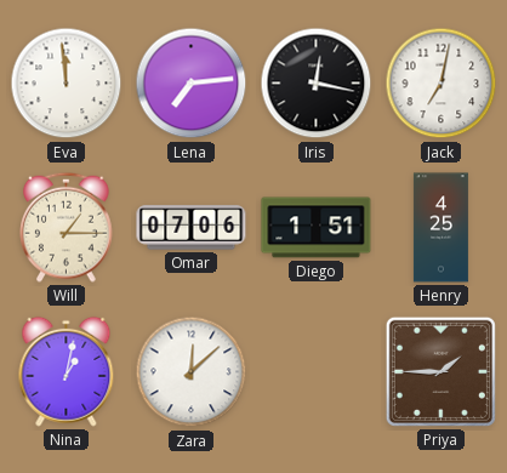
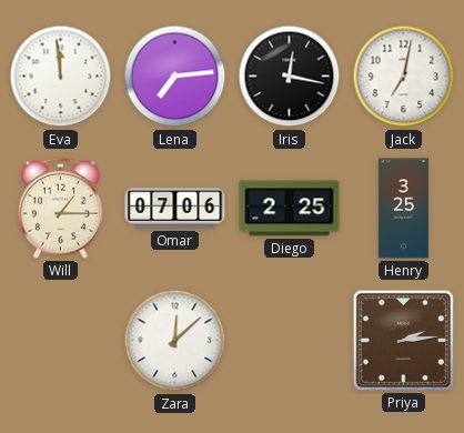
Diego: 1:51 -> 2:25
Henry: 4:25 -> 3:25
Nina: 1:02 -> none
Priya: 1:45 -> 2:14
